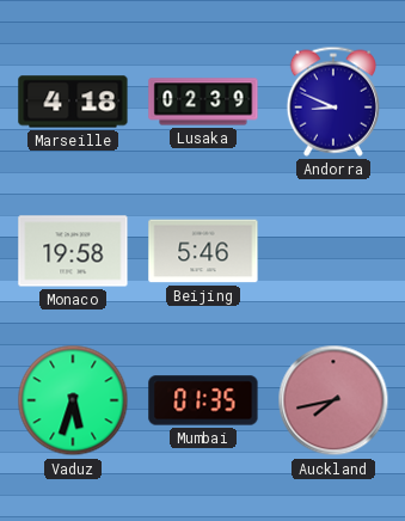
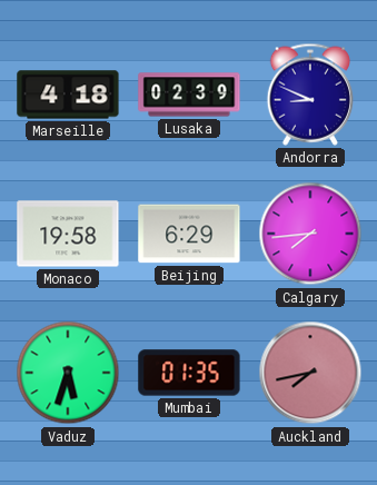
Beijing: 5:46 -> 6:29
Calgary: none -> 7:44
